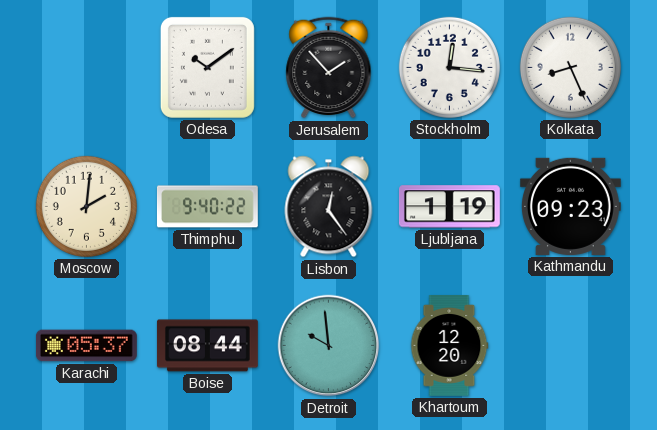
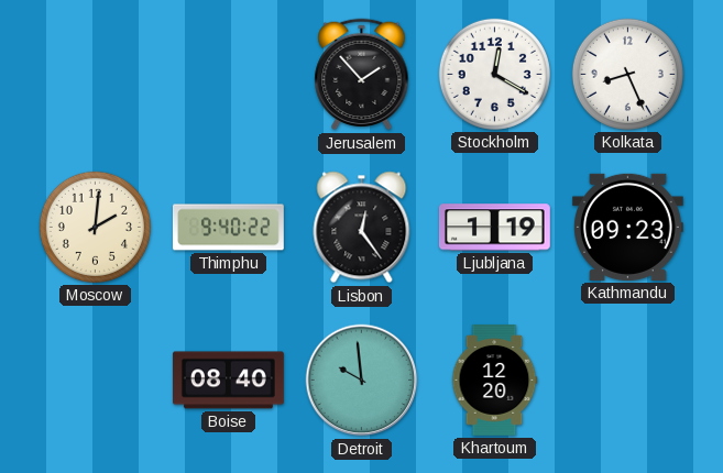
Odesa: 10:09 -> none
Stockholm: 12:16 -> 12:20
Karachi: 05:37 -> none
Boise: 08:44 -> 08:40
